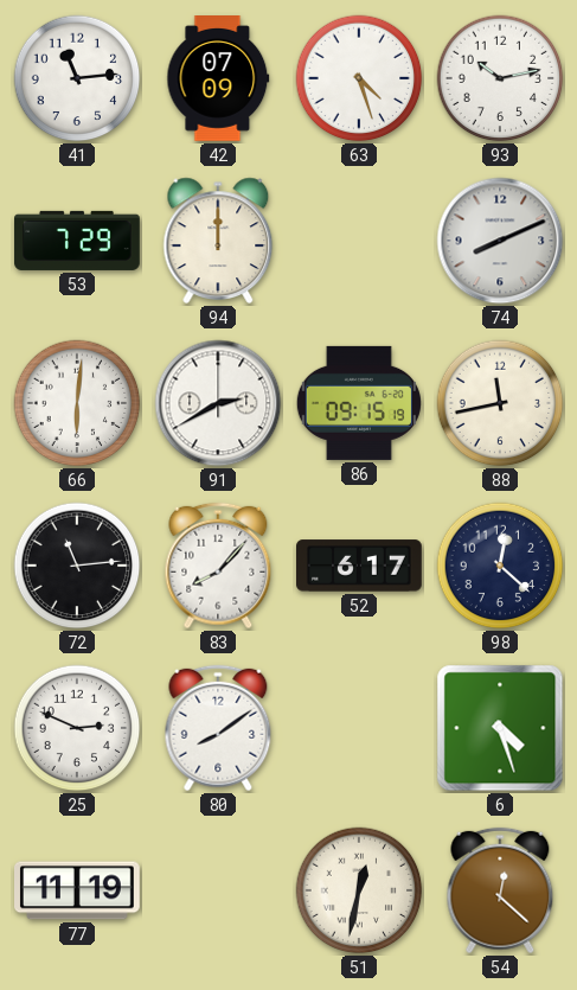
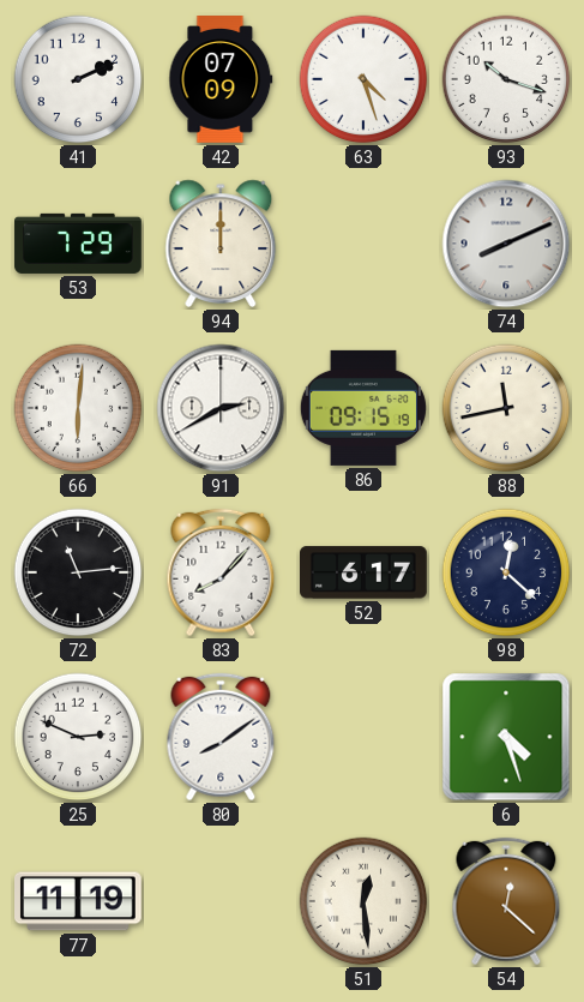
41: 11:14 -> 2:11
93: 10:13 -> 10:18
51: 12:32 -> 12:29
